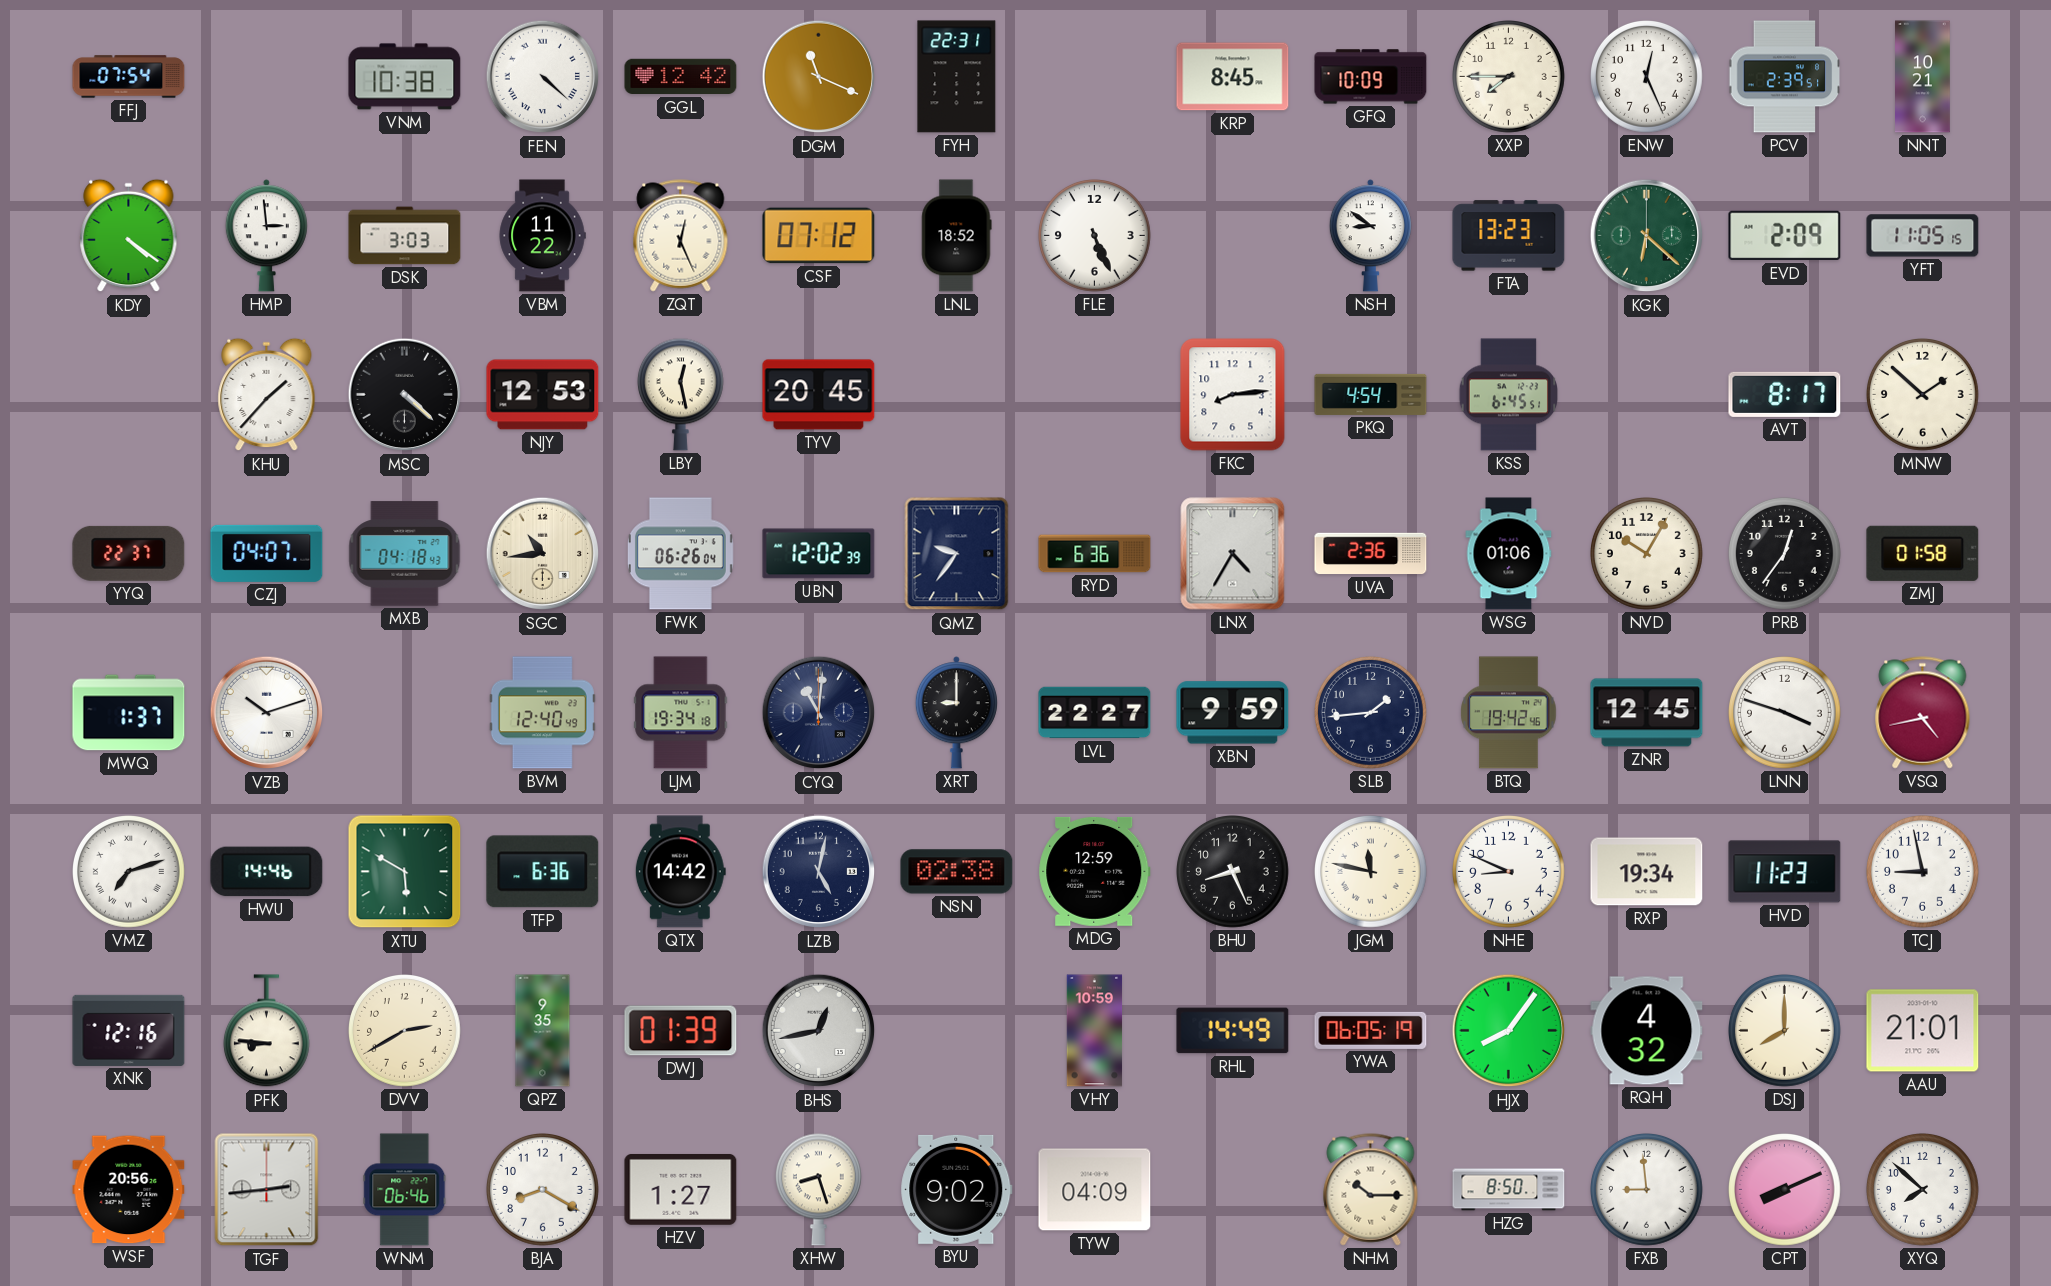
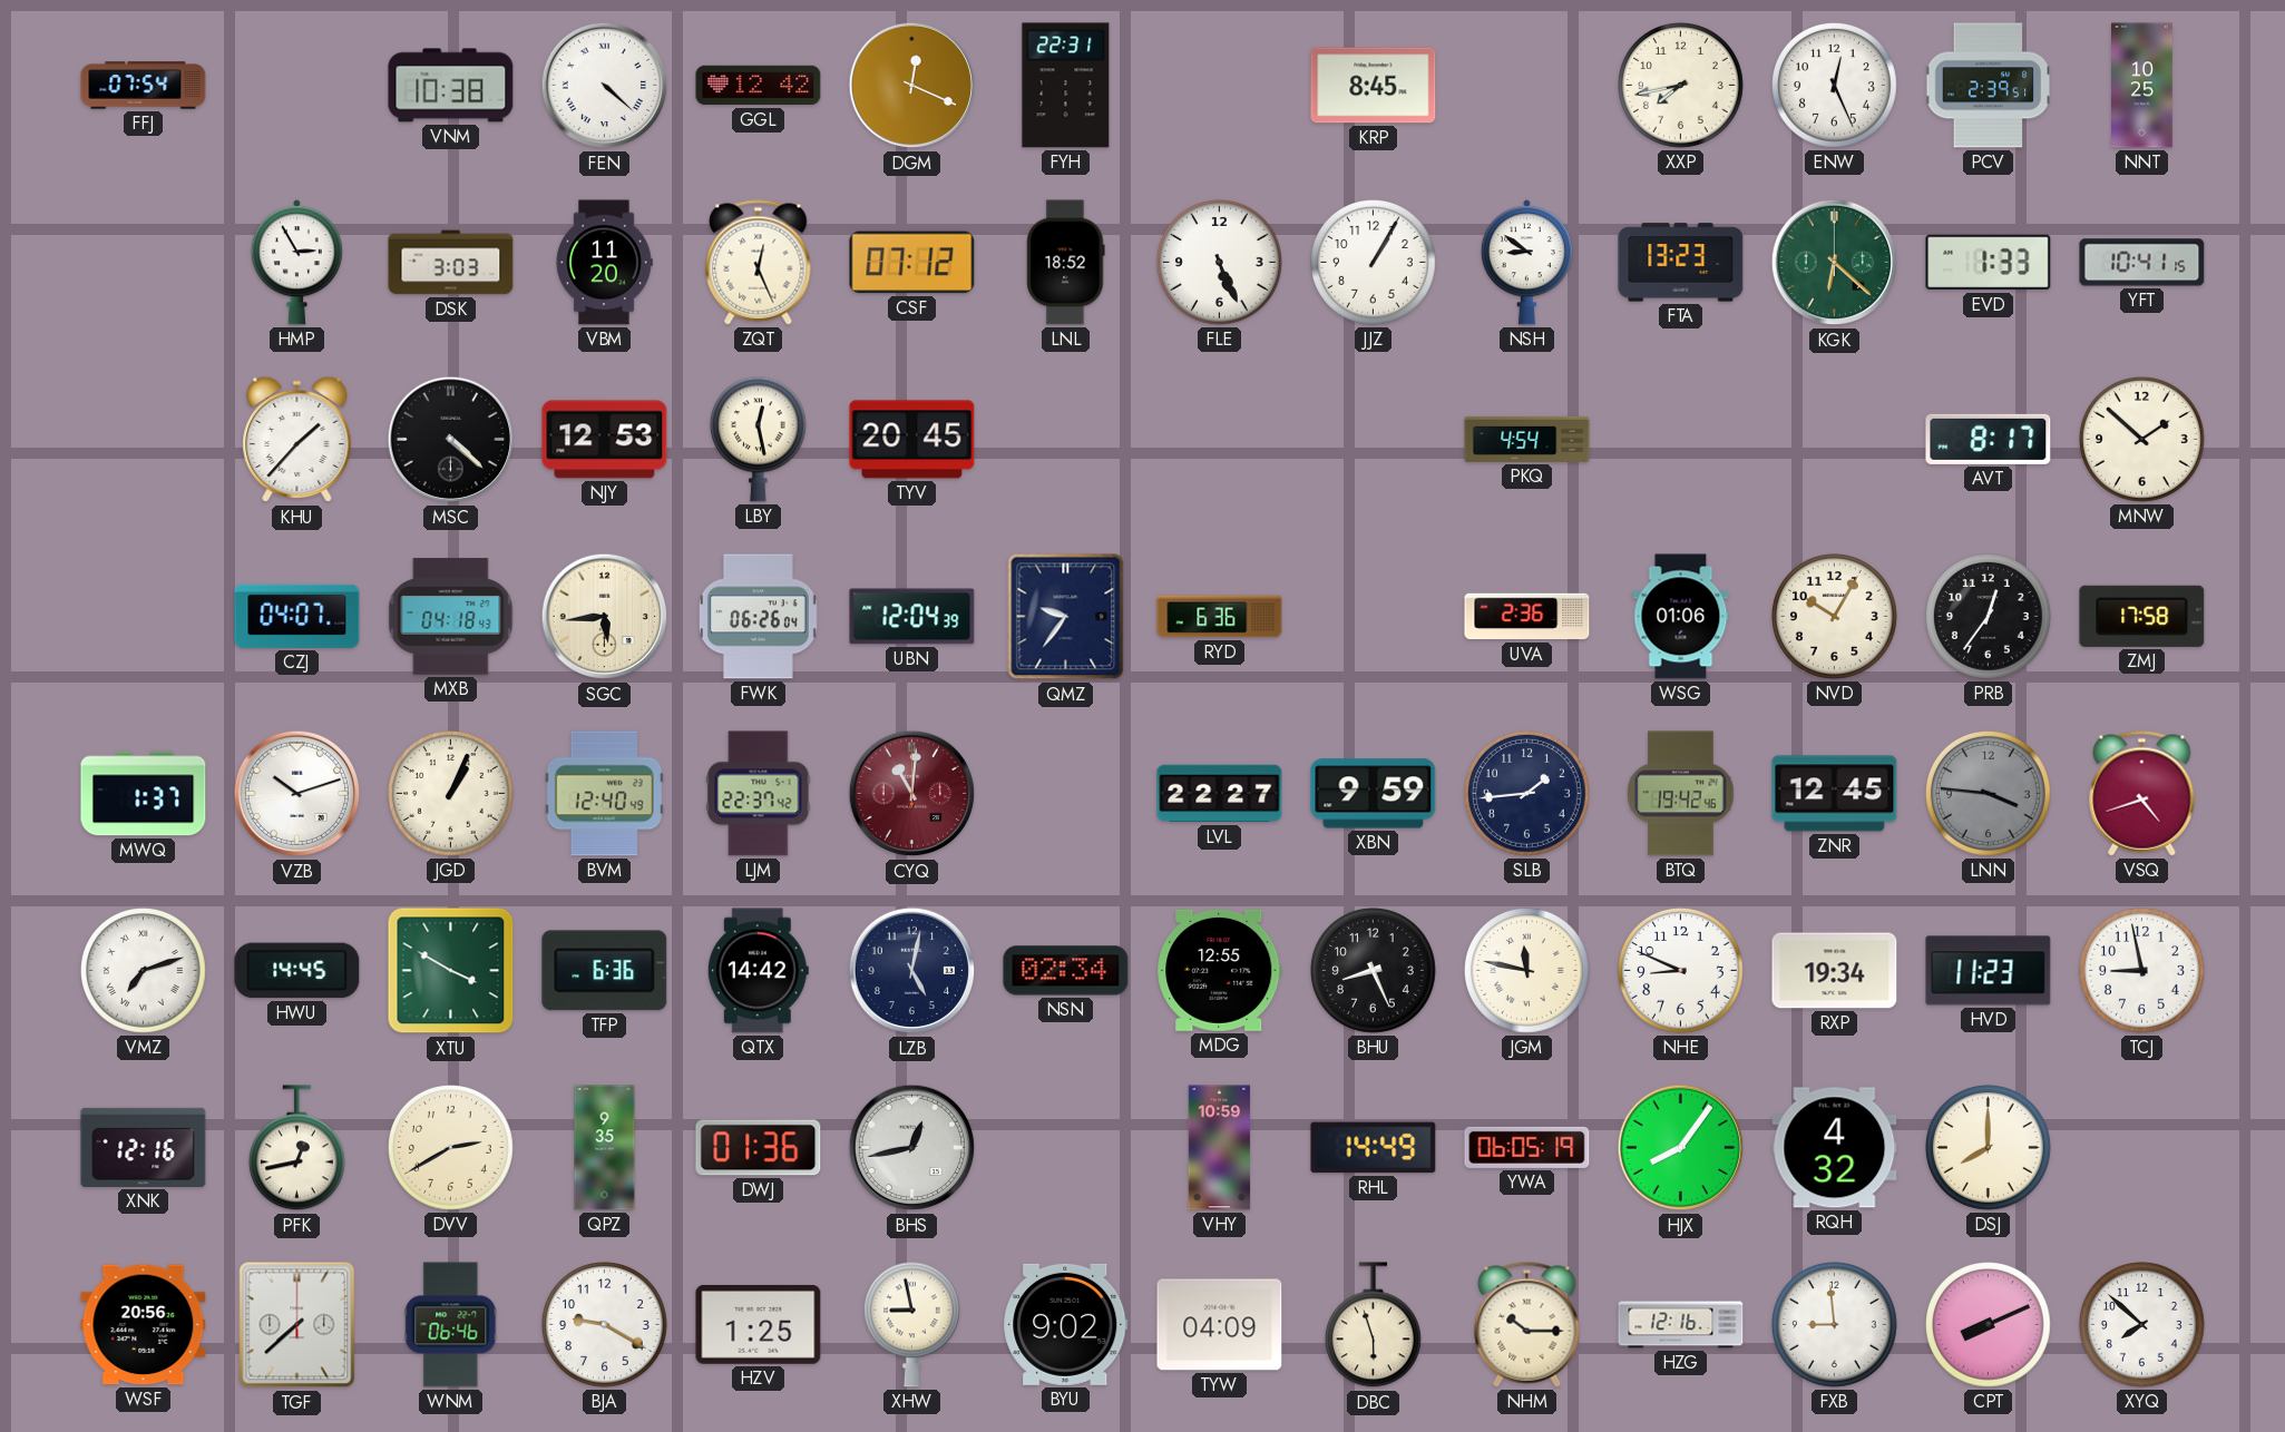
DGM: 11:19 -> 12:19
GFQ: 10:09 -> none
XXP: 7:45 -> 7:43
NNT: 10:21 -> 10:25
KDY: 4:21 -> none
HMP: 2:59 -> 2:55
VBM: 11:22 -> 11:20
JJZ: none -> 1:05
EVD: 2:09 -> 1:33
YFT: 11:05 -> 10:41
FKC: 8:14 -> none
KSS: 6:45 -> none
YYQ: 22:37 -> none
SGC: 10:44 -> 5:44
UBN: 12:02 -> 12:04
LNX: 4:35 -> none
ZMJ: 01:58 -> 17:58
JGD: none -> 1:04
LJM: 19:34 -> 22:37
CYQ dial: navy -> burgundy
XRT: 9:00 -> none
LNN: 3:48 -> 3:46
LNN dial: white -> grey
VSQ: 4:43 -> 4:42
HWU: 14:46 -> 14:45
XTU: 5:50 -> 3:50
NSN: 02:38 -> 02:34
MDG: 12:59 -> 12:55
PFK: 8:46 -> 12:43
DWJ: 01:39 -> 01:36
AAU: 21:01 -> none
TGF: 2:44 -> 7:38
BJA: 8:20 -> 9:20
HZV: 1:27 -> 1:25
XHW: 8:27 -> 8:58
DBC: none -> 5:57
HZG: 8:50 -> 12:16
